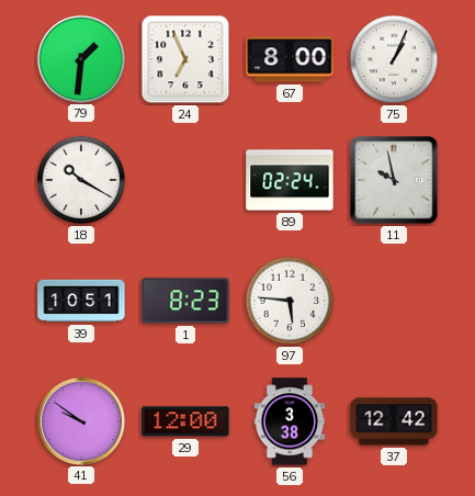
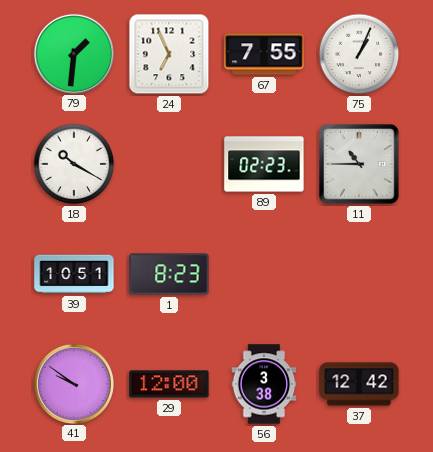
67: 8:00 -> 7:55
89: 02:24 -> 02:23
11: 9:58 -> 10:45
97: 5:46 -> none
